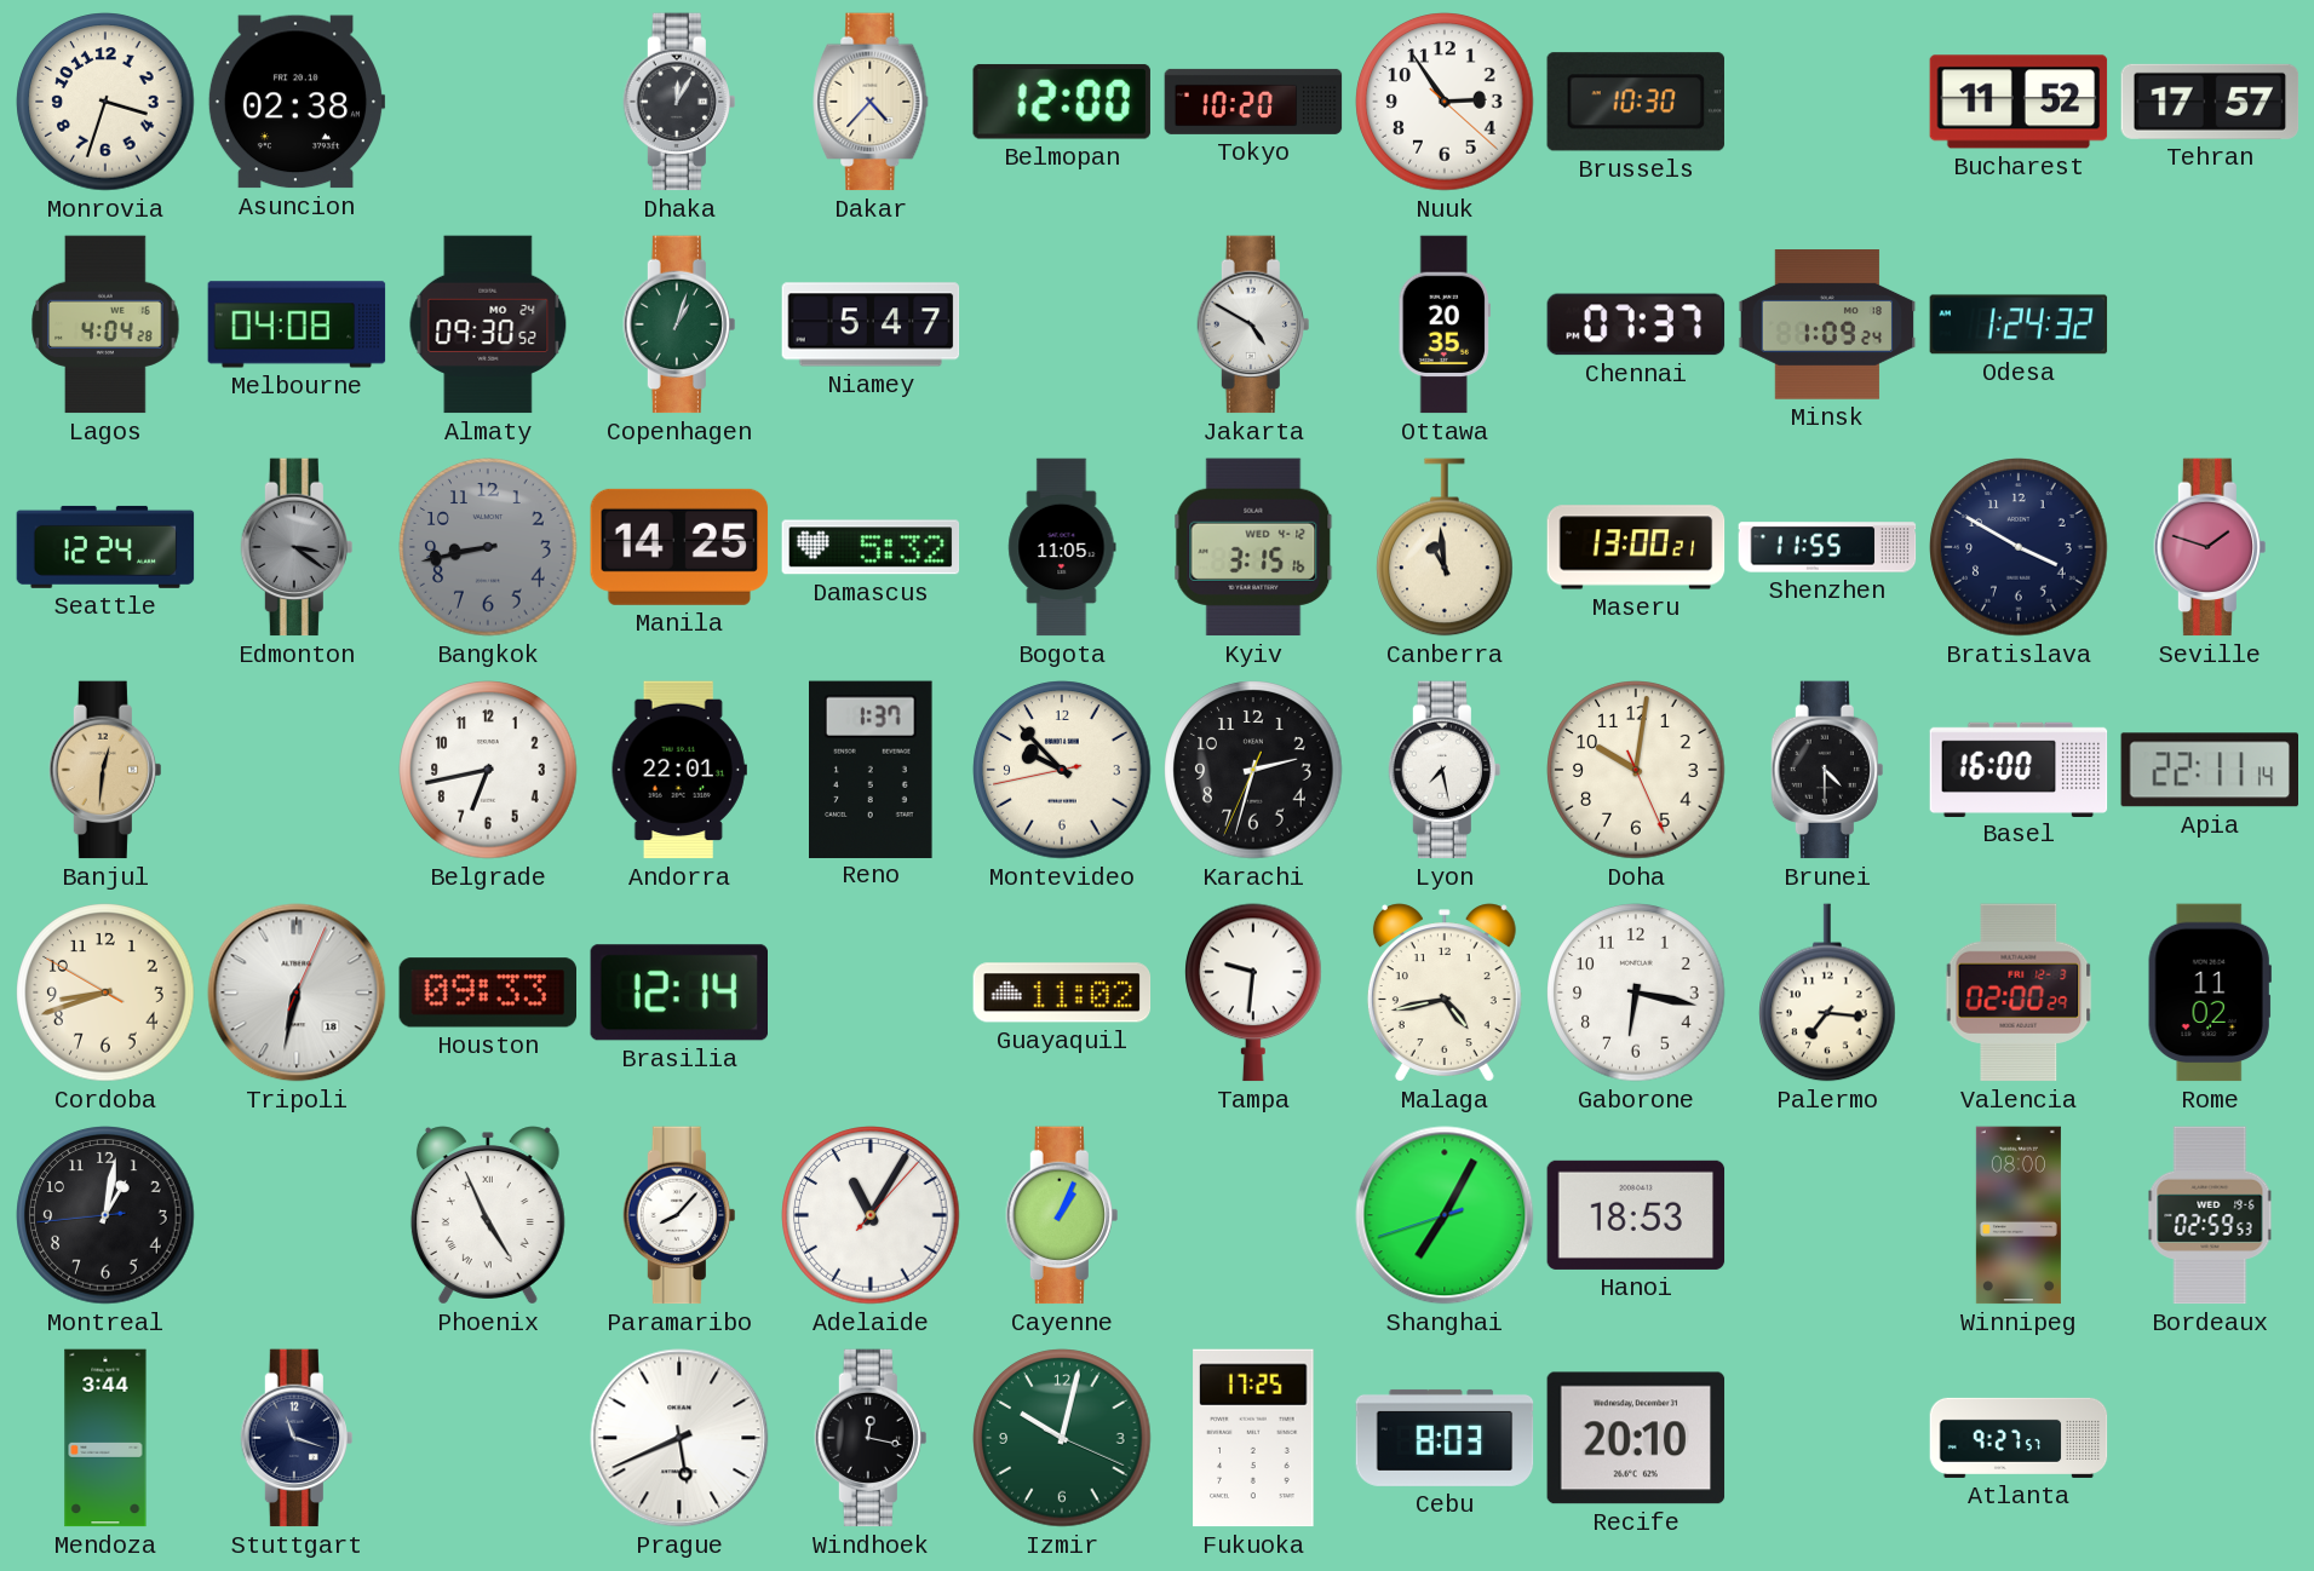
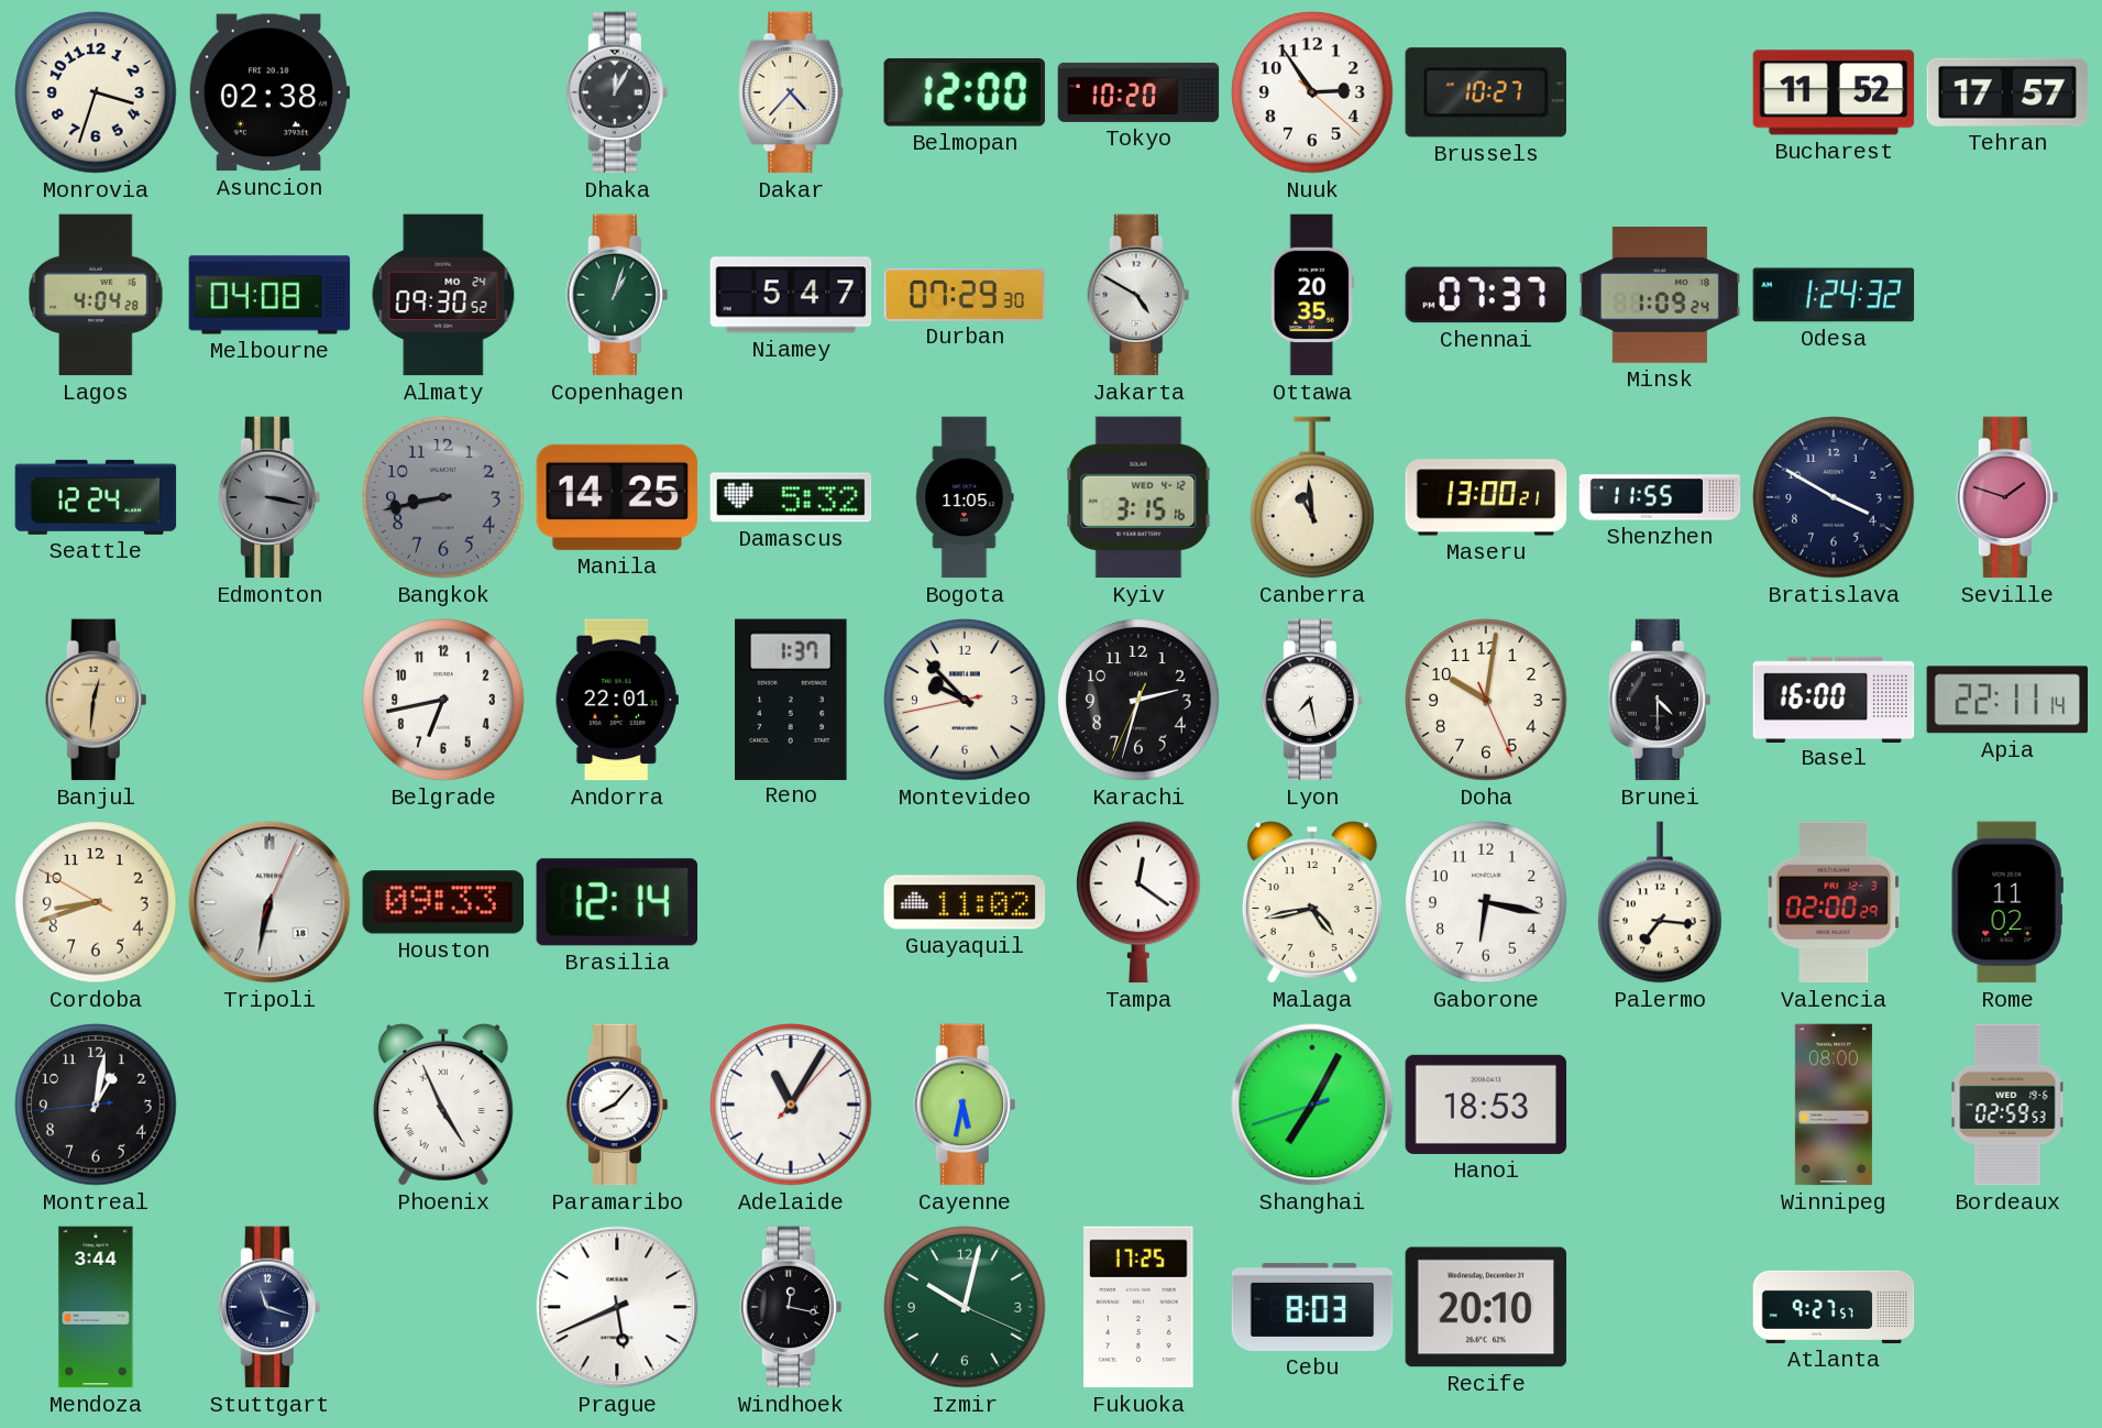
Brussels: 10:30 -> 10:27
Durban: none -> 07:29
Edmonton: 3:21 -> 3:17
Tampa: 9:31 -> 12:21
Cayenne: 1:04 -> 5:32
